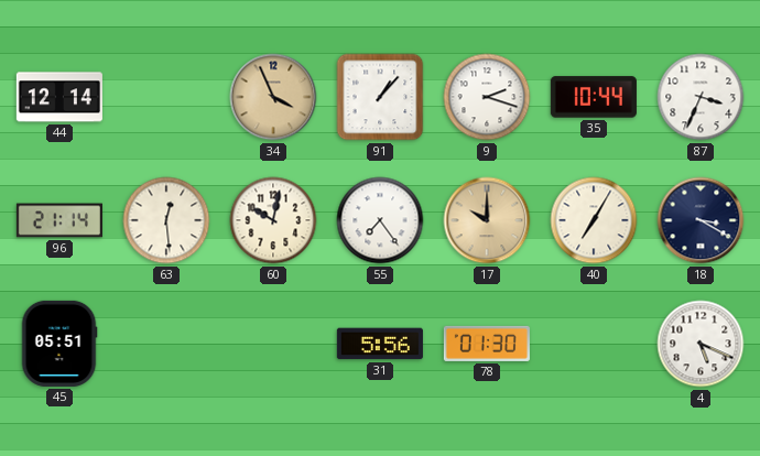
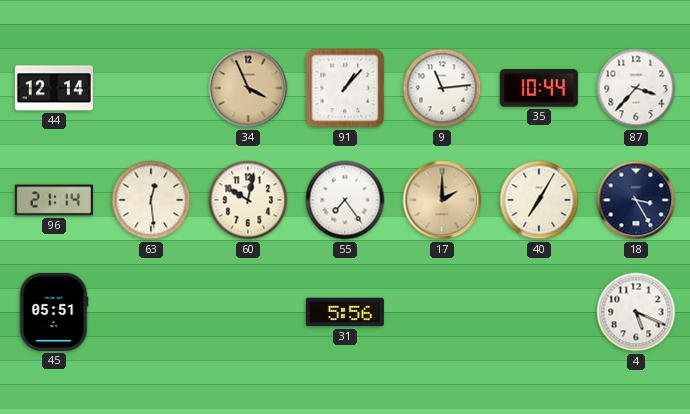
9: 2:18 -> 11:14
87: 3:34 -> 3:37
17: 10:00 -> 2:00
18: 3:20 -> 3:25
78: 01:30 -> none
